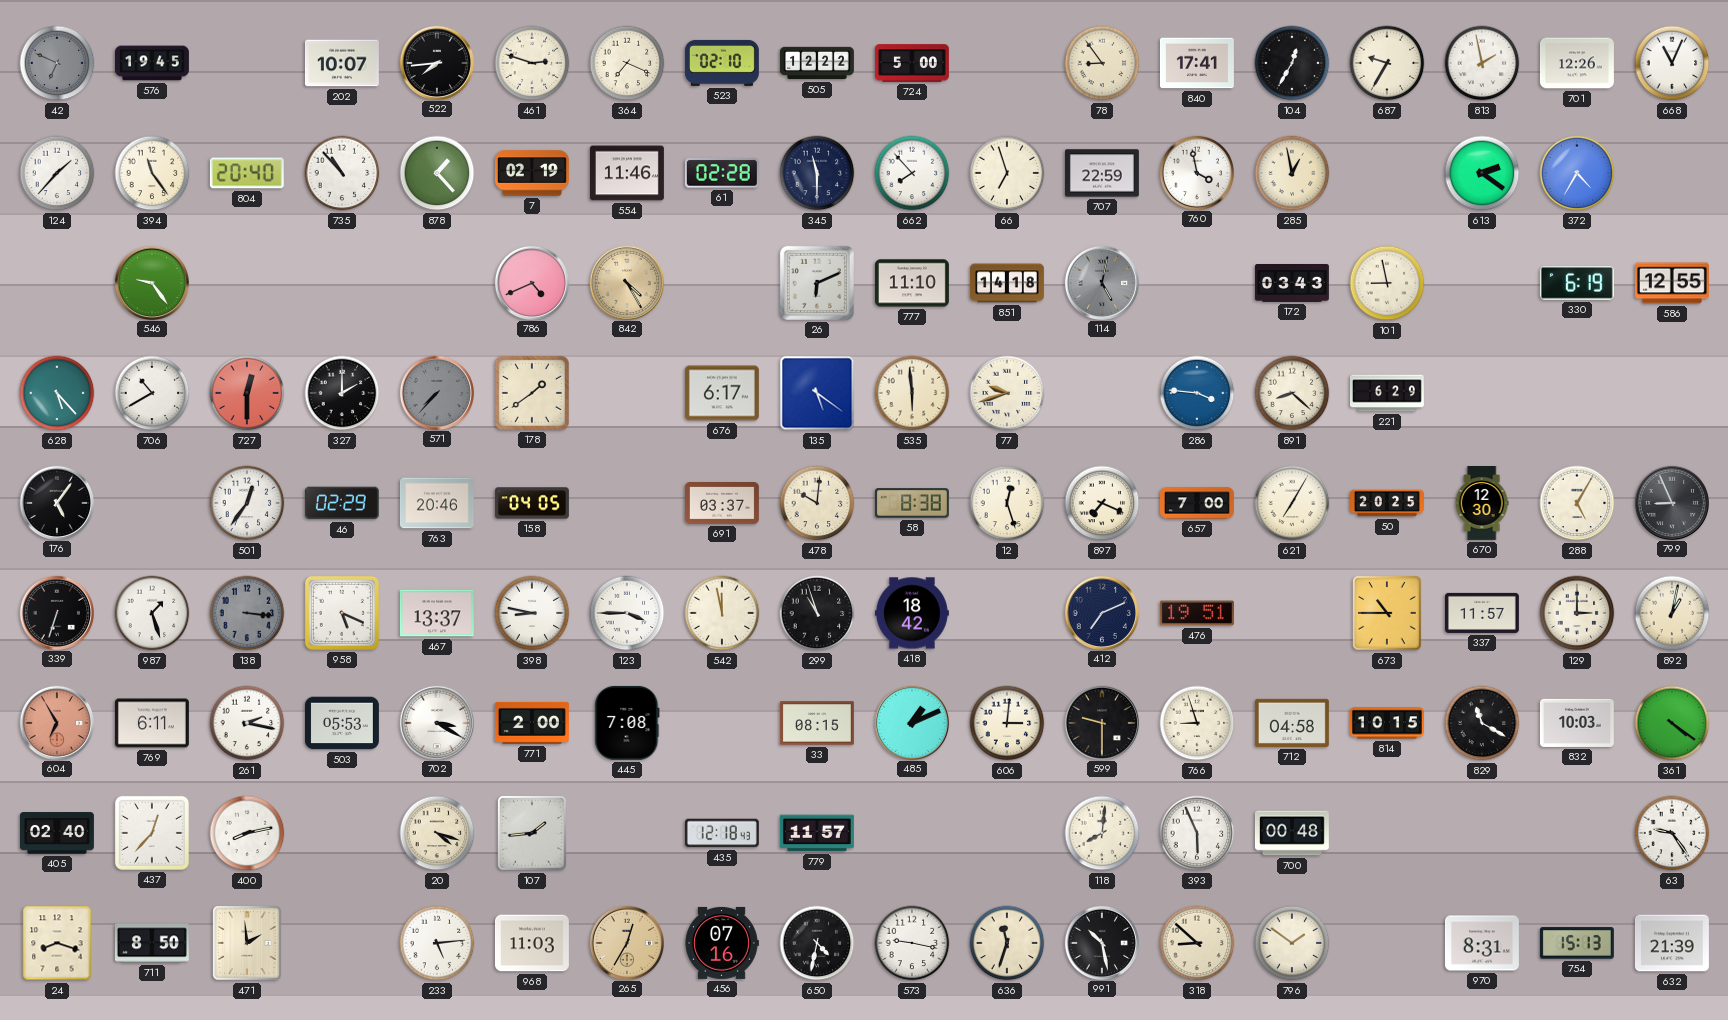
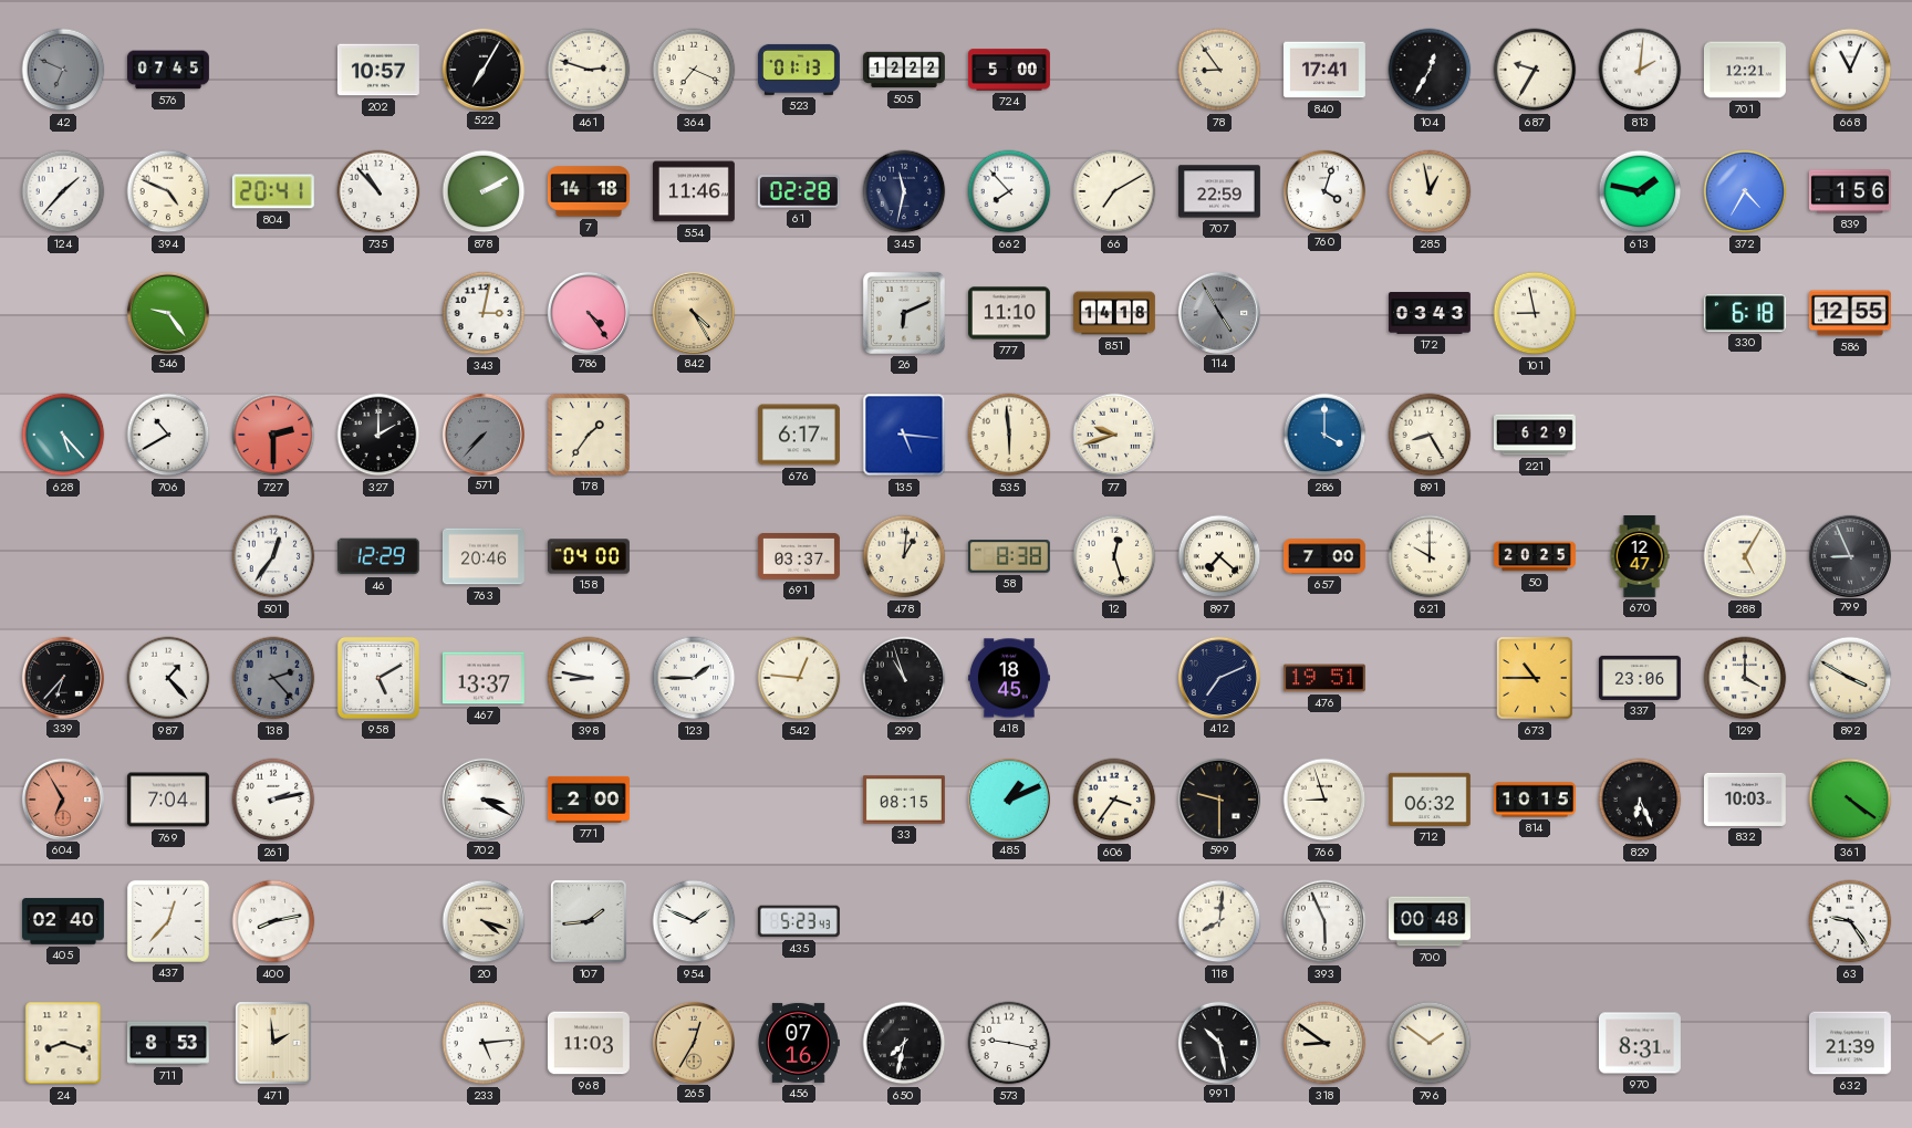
576: 19:45 -> 07:45
202: 10:07 -> 10:57
522: 7:44 -> 7:05
523: 02:10 -> 01:13
813: 1:58 -> 2:01
701: 12:26 -> 12:21
394: 11:24 -> 4:49
804: 20:40 -> 20:41
878: 1:23 -> 2:10
7: 02:19 -> 14:18
345: 11:30 -> 11:32
66: 6:57 -> 7:10
760: 3:58 -> 4:03
613: 2:21 -> 1:47
839: none -> 1:56
343: none -> 3:02
786: 4:41 -> 4:24
114: 5:02 -> 4:55
330: 6:19 -> 6:18
727: 12:30 -> 2:30
178: 1:39 -> 1:36
135: 5:21 -> 5:16
286: 3:46 -> 4:00
891: 8:22 -> 8:25
176: 5:06 -> none
46: 02:29 -> 12:29
158: 04:05 -> 04:00
478: 10:01 -> 1:01
897: 7:19 -> 7:22
621: 7:05 -> 10:00
670: 12:30 -> 12:47
339: 6:33 -> 6:37
987: 1:27 -> 1:23
138: 3:16 -> 2:23
958: 5:19 -> 5:10
123: 3:45 -> 1:45
542: 11:58 -> 12:46
418: 18:42 -> 18:45
337: 11:57 -> 23:06
129: 3:00 -> 4:00
892: 1:02 -> 3:50
769: 6:11 -> 7:04
261: 2:17 -> 2:13
503: 05:53 -> none
445: 7:08 -> none
606: 3:01 -> 3:36
712: 04:58 -> 06:32
829: 11:20 -> 6:26
954: none -> 1:49
435: 12:18 -> 5:23
779: 11:57 -> none
711: 8:50 -> 8:53
650: 4:32 -> 7:32
636: 11:33 -> none
318: 8:52 -> 8:51
754: 15:13 -> none
